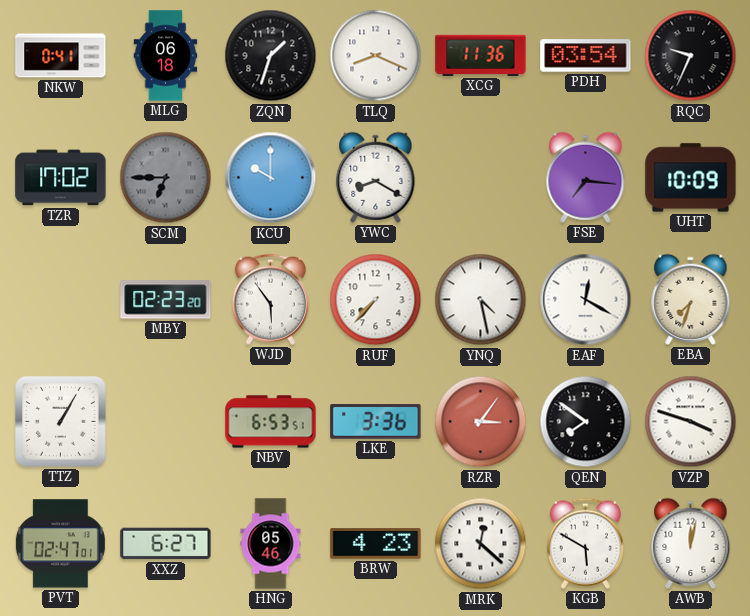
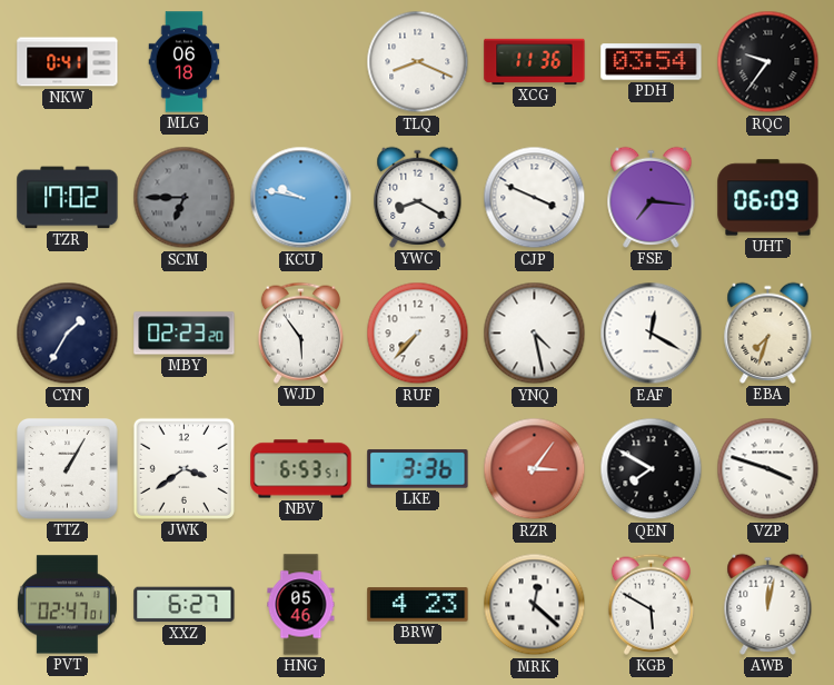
ZQN: 1:33 -> none
RQC: 9:34 -> 9:36
KCU: 10:00 -> 9:47
CJP: none -> 3:49
UHT: 10:09 -> 06:09
CYN: none -> 1:35
JWK: none -> 3:39
QEN: 7:51 -> 7:50
